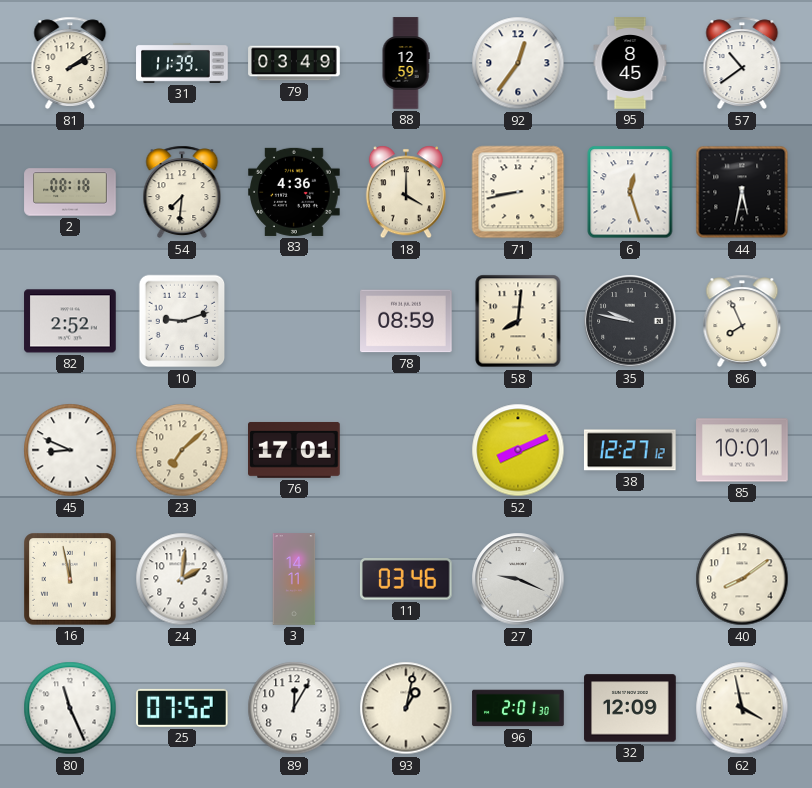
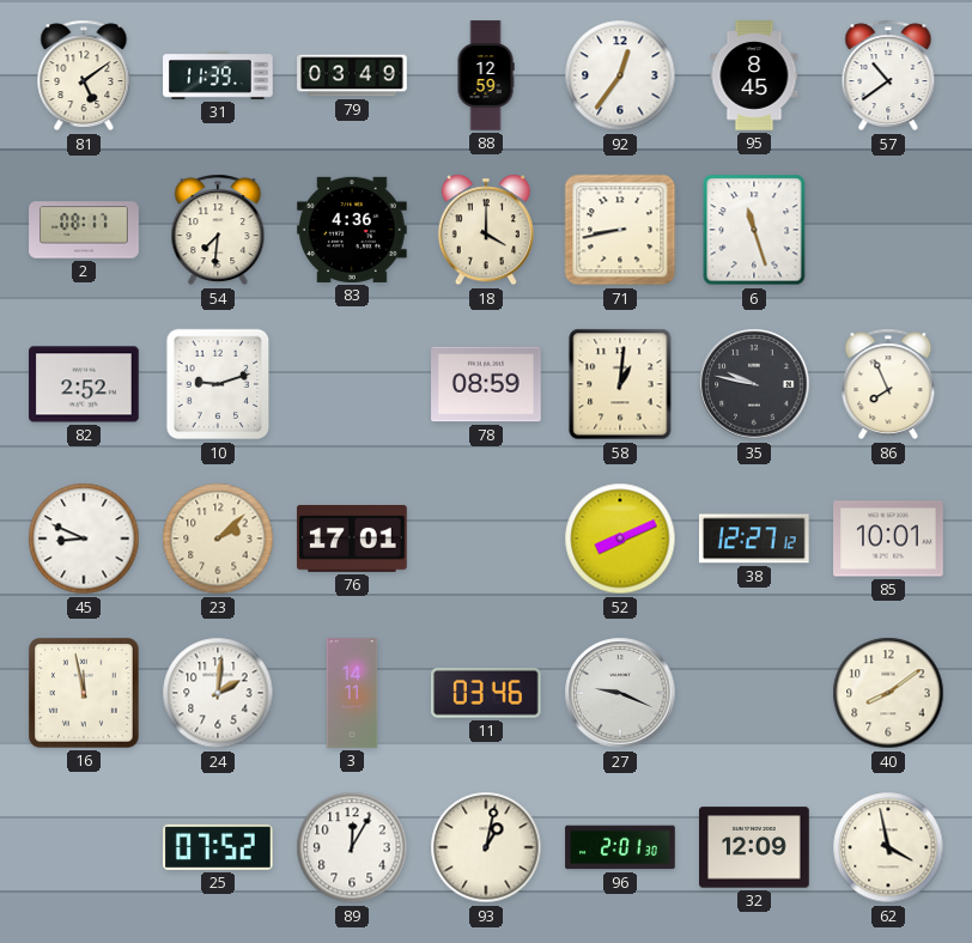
81: 2:09 -> 5:09
2: 08:18 -> 08:17
6: 12:27 -> 11:27
44: 5:32 -> none
58: 8:01 -> 1:01
23: 7:08 -> 2:08
80: 11:26 -> none
